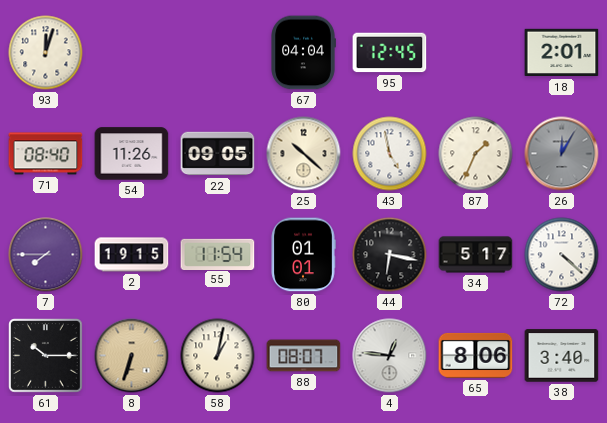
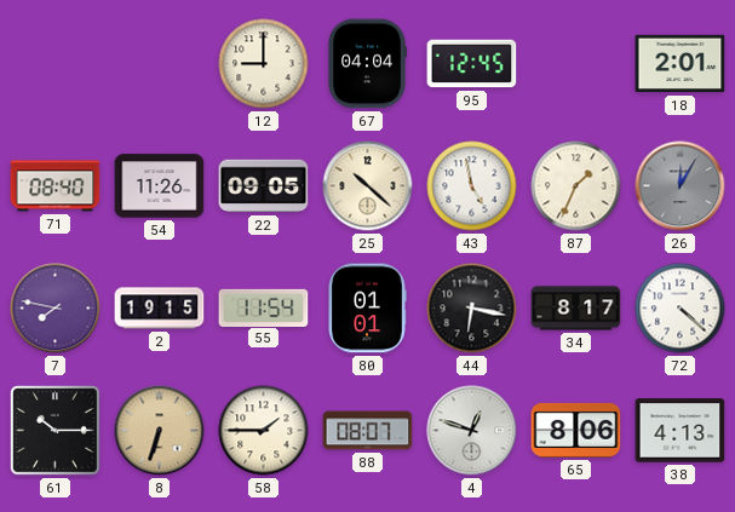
93: 12:03 -> none
12: none -> 9:00
7: 7:45 -> 7:47
34: 5:17 -> 8:17
58: 1:02 -> 1:45
4: 12:46 -> 12:48
38: 3:40 -> 4:13
